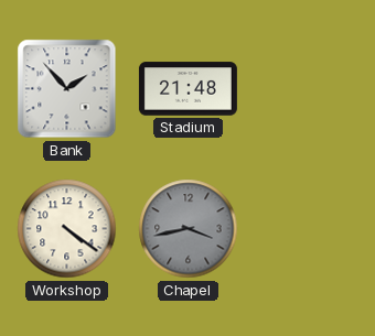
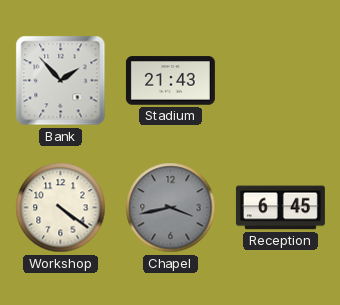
Stadium: 21:48 -> 21:43
Reception: none -> 6:45
